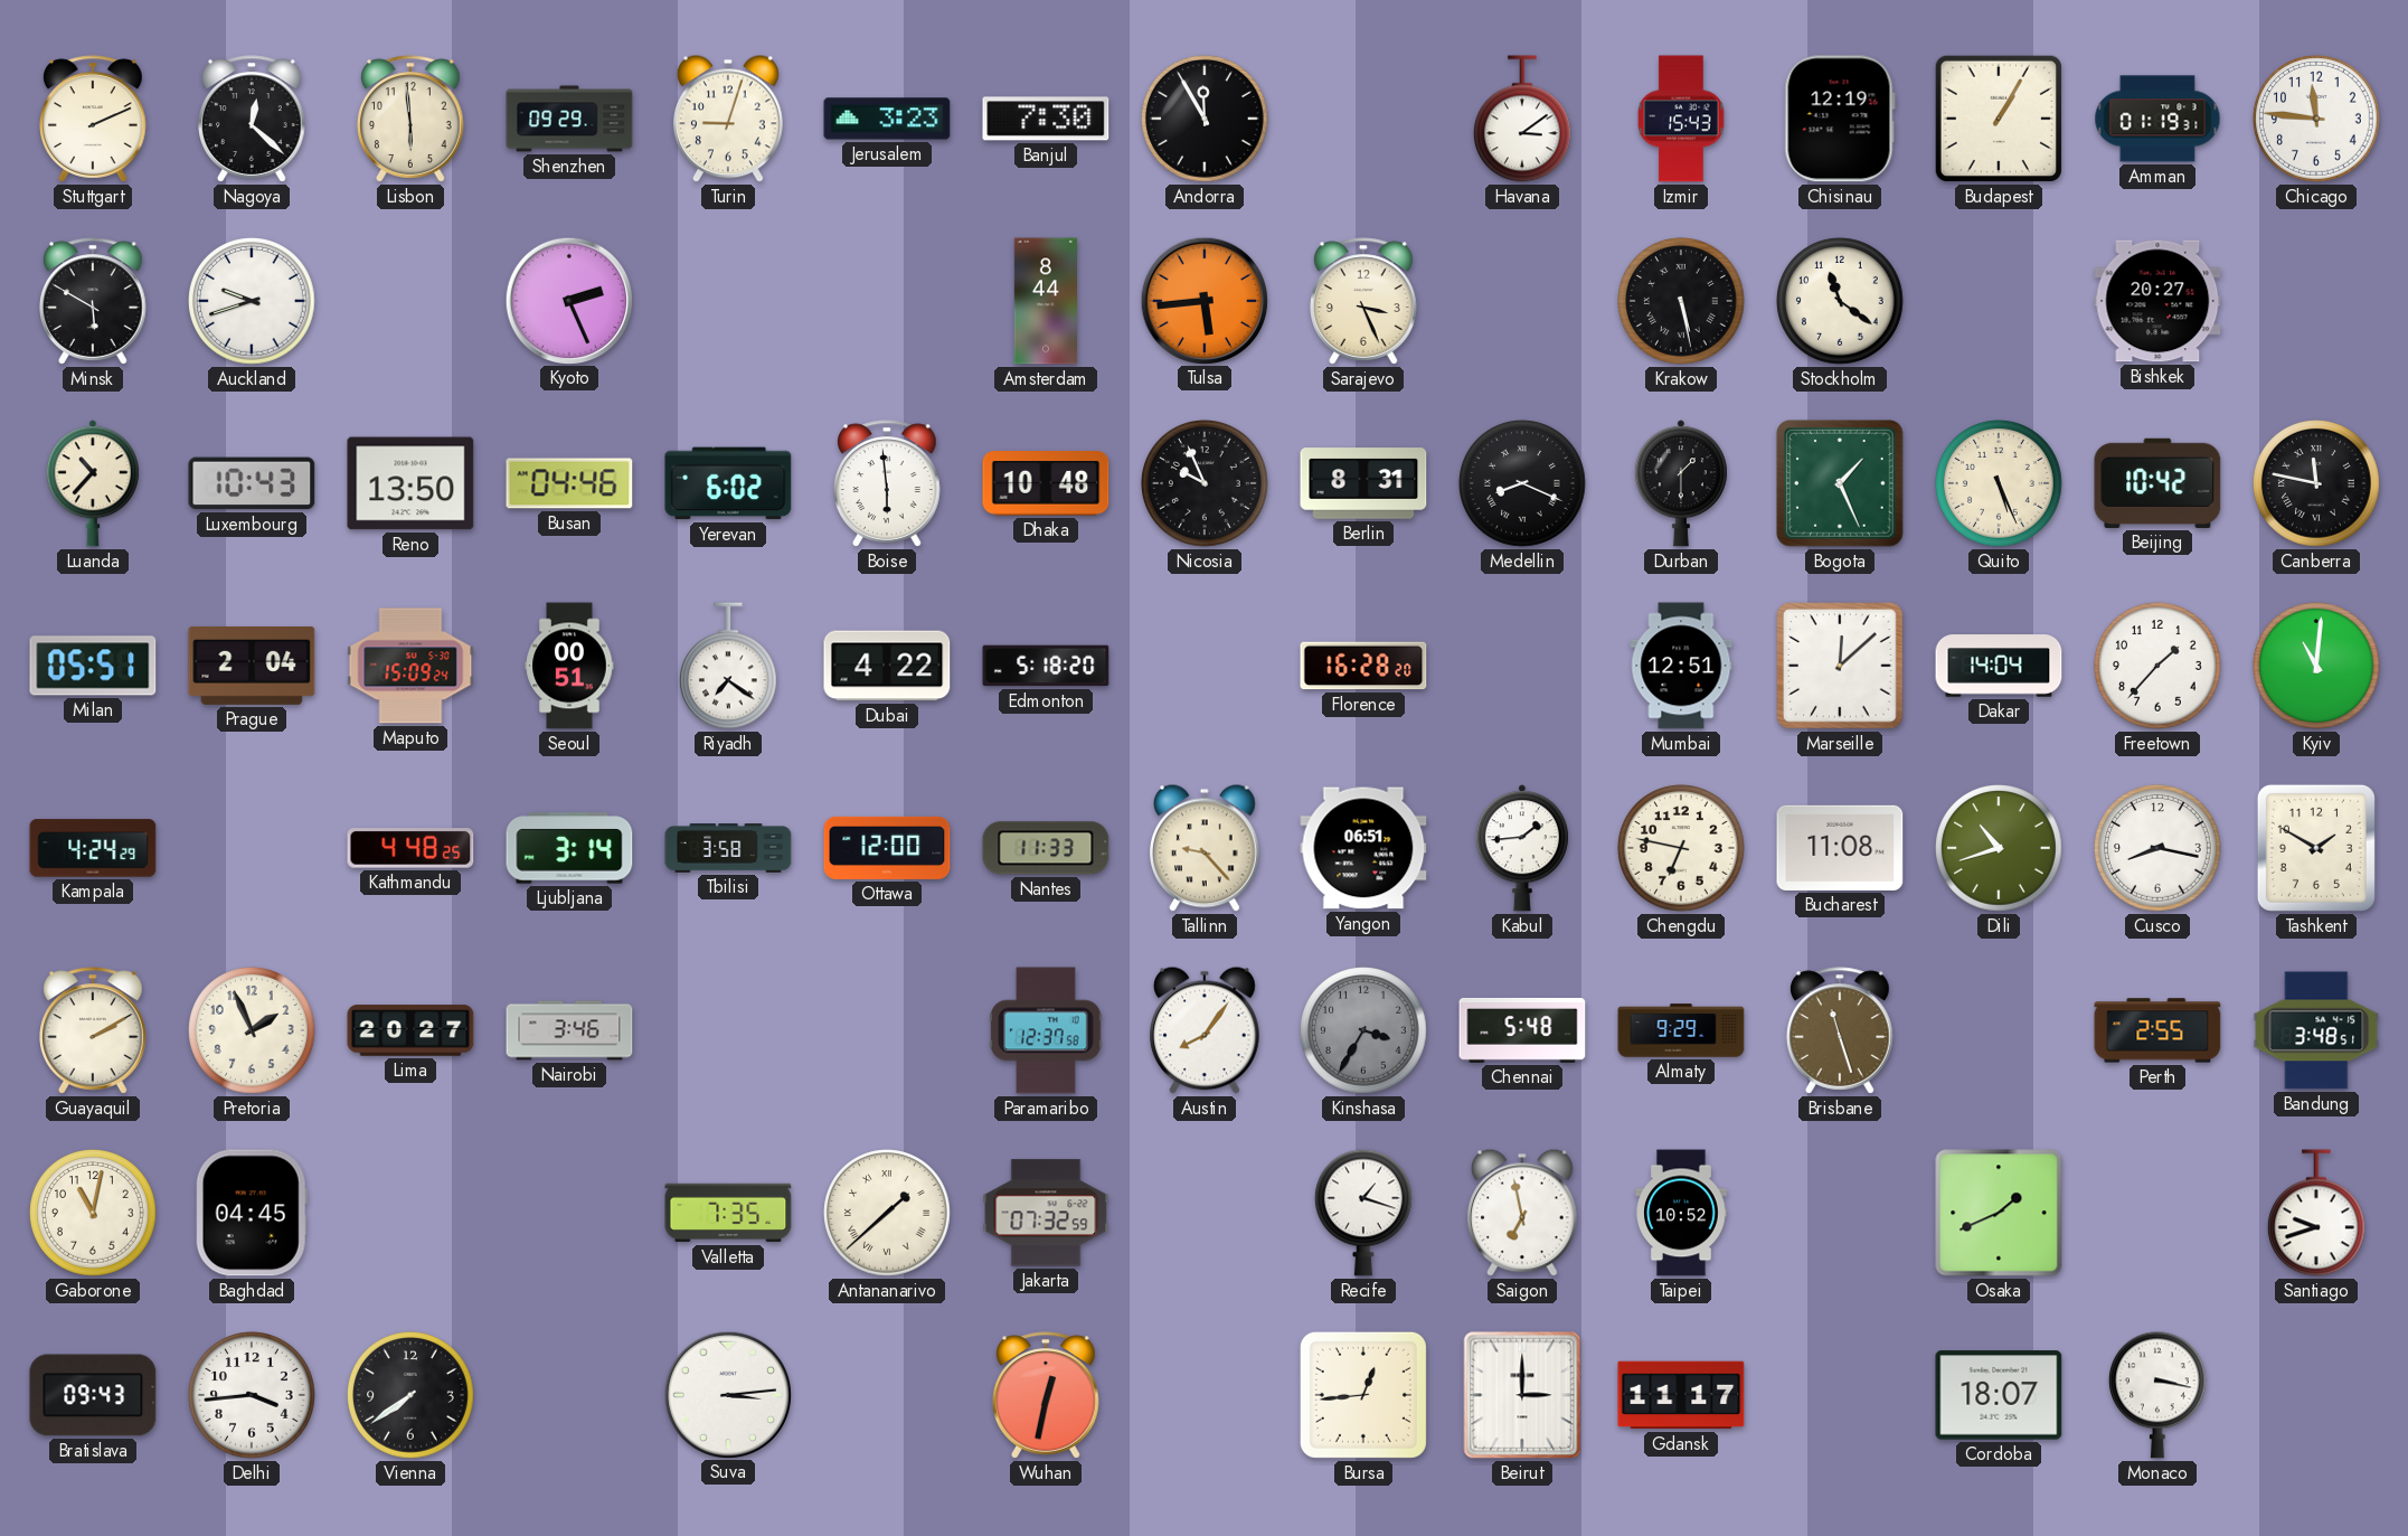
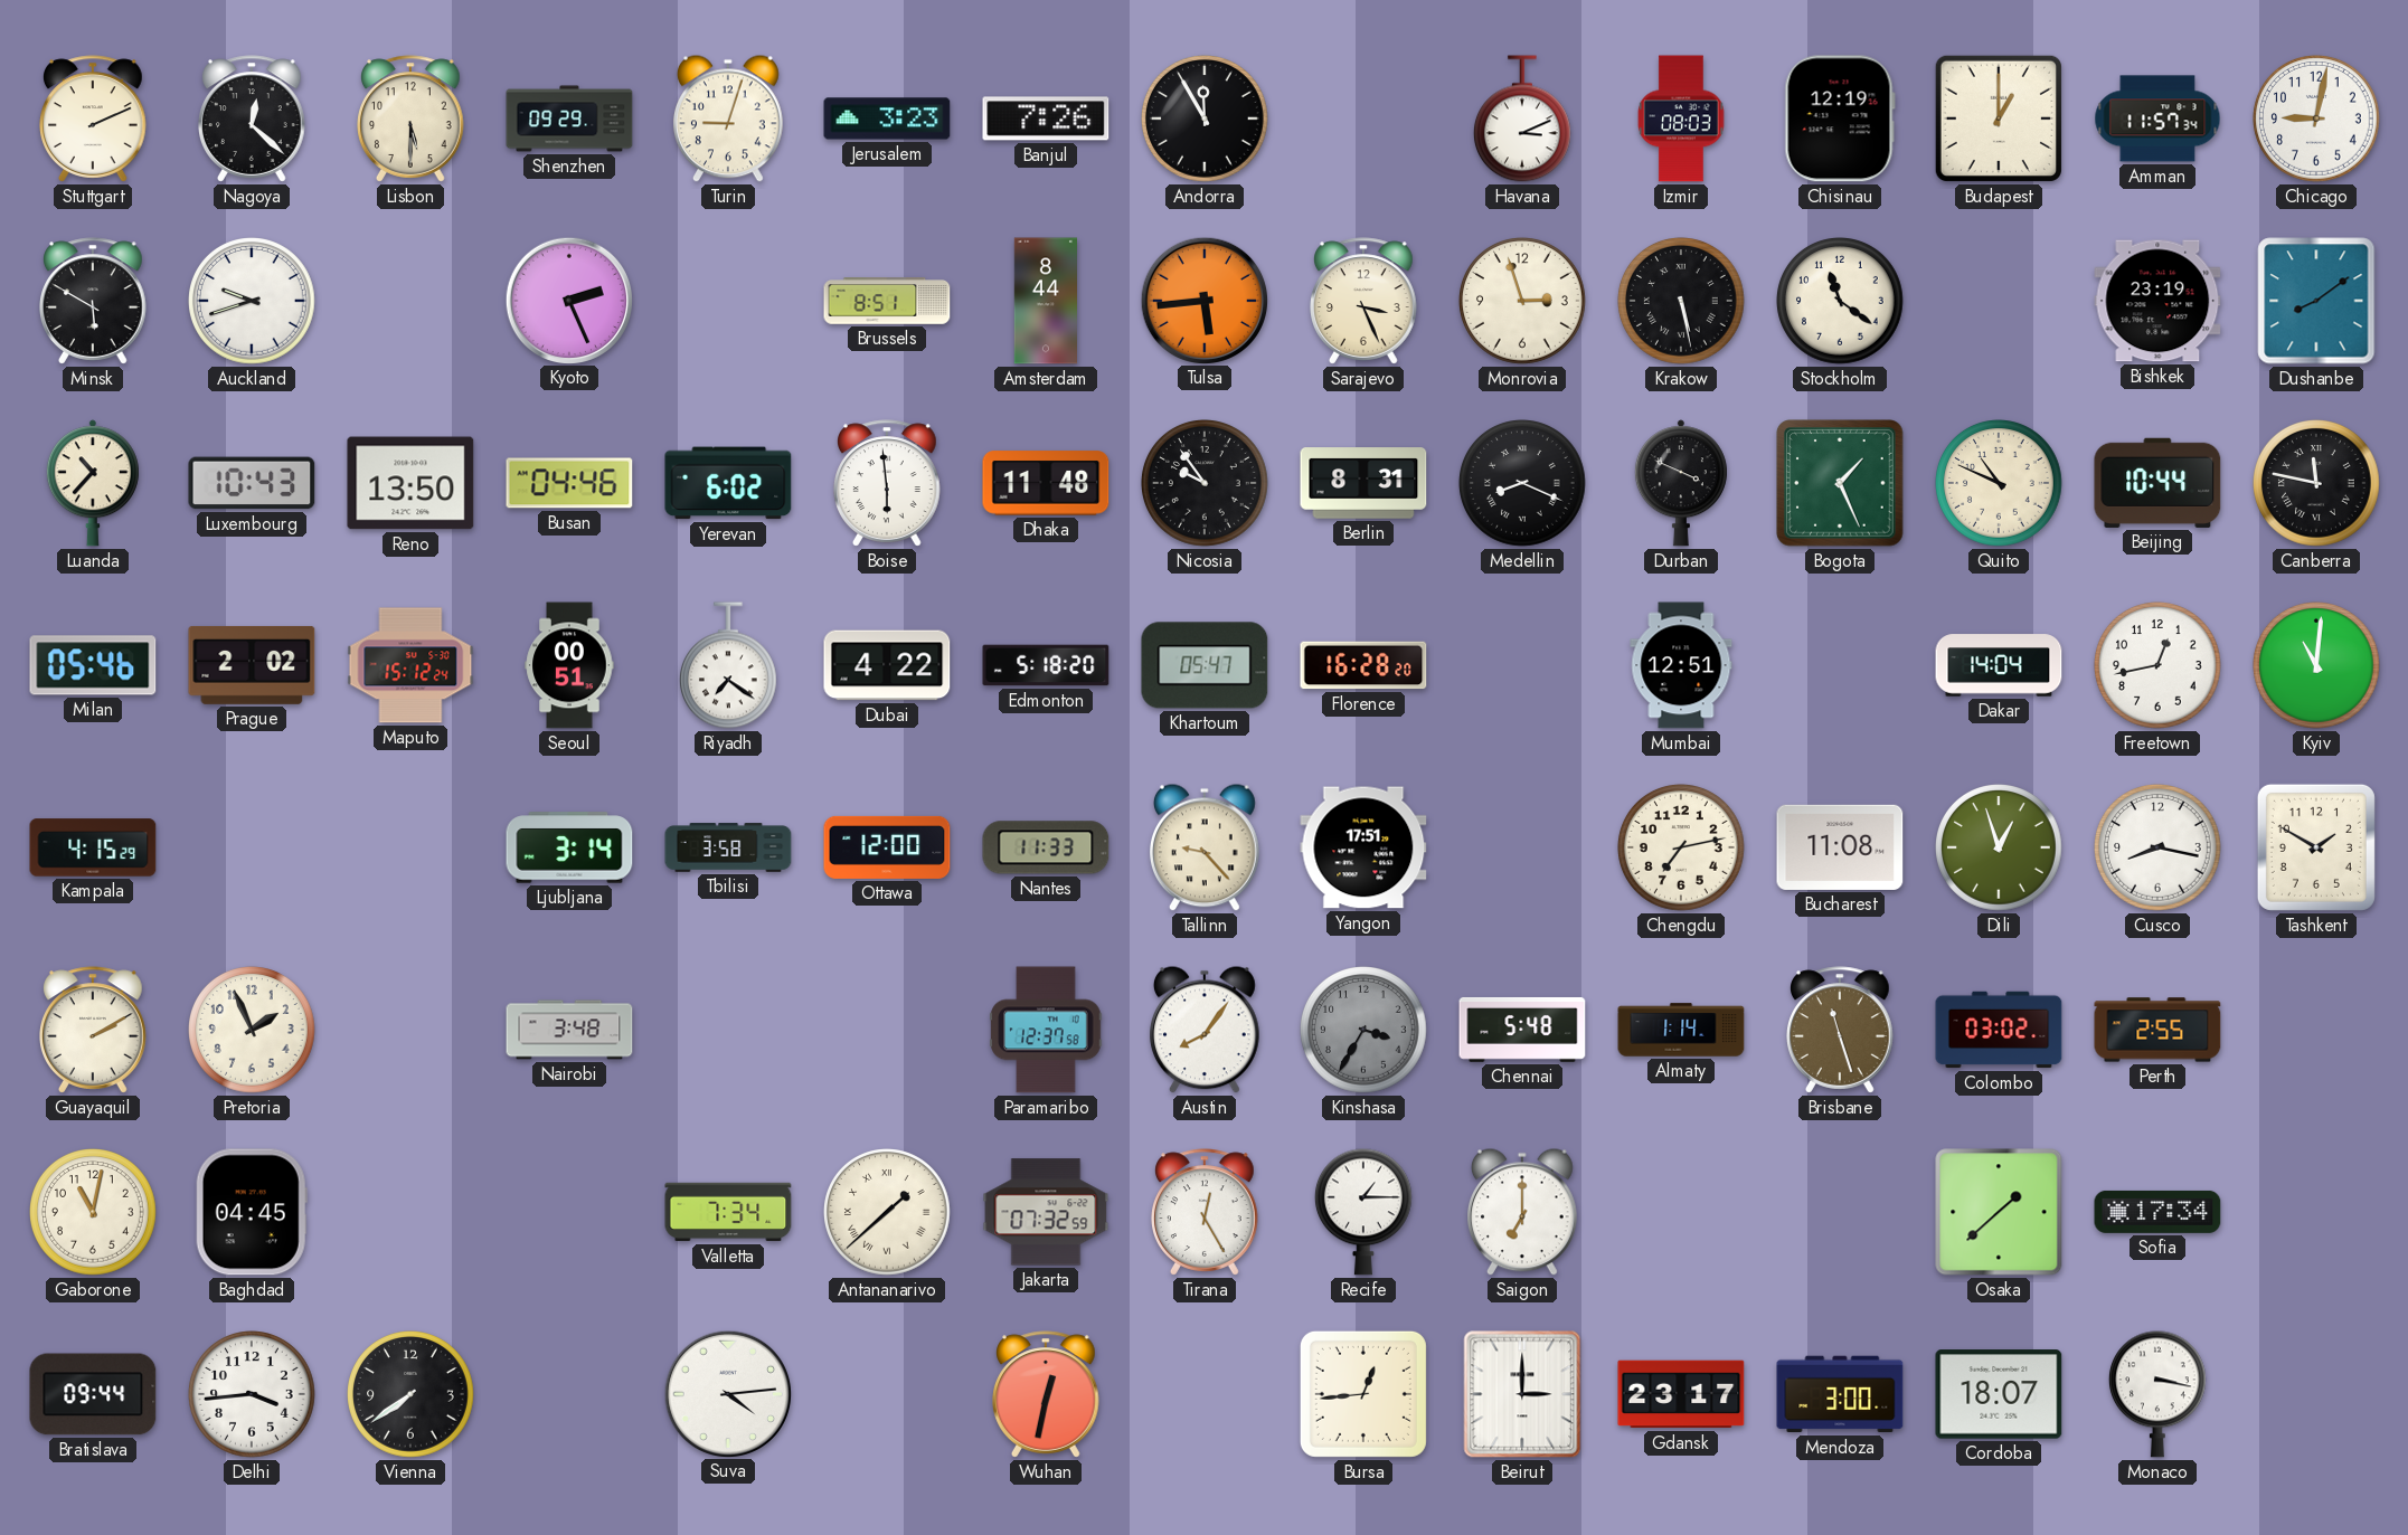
Lisbon: 5:59 -> 5:30
Banjul: 7:30 -> 7:26
Havana: 3:09 -> 3:11
Izmir: 15:43 -> 08:03
Budapest: 1:05 -> 1:00
Amman: 01:19 -> 11:57
Chicago: 11:46 -> 9:02
Brussels: none -> 8:51
Monrovia: none -> 2:57
Bishkek: 20:27 -> 23:19
Dushanbe: none -> 8:09
Dhaka: 10:48 -> 11:48
Nicosia: 9:56 -> 9:54
Durban: 1:30 -> 3:49
Quito: 5:26 -> 10:49
Beijing: 10:42 -> 10:44
Milan: 05:51 -> 05:46
Prague: 2:04 -> 2:02
Maputo: 15:09 -> 15:12
Khartoum: none -> 05:47
Marseille: 12:08 -> none
Freetown: 1:37 -> 12:43
Kampala: 4:24 -> 4:15
Kathmandu: 4:48 -> none
Yangon: 06:51 -> 17:51
Kabul: 1:44 -> none
Chengdu: 6:47 -> 7:13
Dili: 10:42 -> 12:57
Lima: 20:27 -> none
Nairobi: 3:46 -> 3:48
Almaty: 9:29 -> 1:14
Colombo: none -> 03:02
Bandung: 3:48 -> none
Valletta: 7:35 -> 7:34
Tirana: none -> 12:25
Recife: 1:18 -> 1:15
Saigon: 6:58 -> 7:00
Taipei: 10:52 -> none
Osaka: 1:41 -> 1:38
Sofia: none -> 17:34
Santiago: 9:42 -> none
Bratislava: 09:43 -> 09:44
Suva: 3:14 -> 4:14
Gdansk: 11:17 -> 23:17
Mendoza: none -> 3:00
